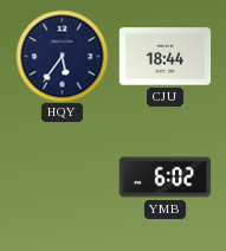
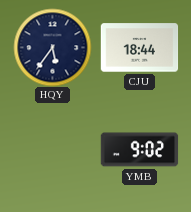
YMB: 6:02 -> 9:02
